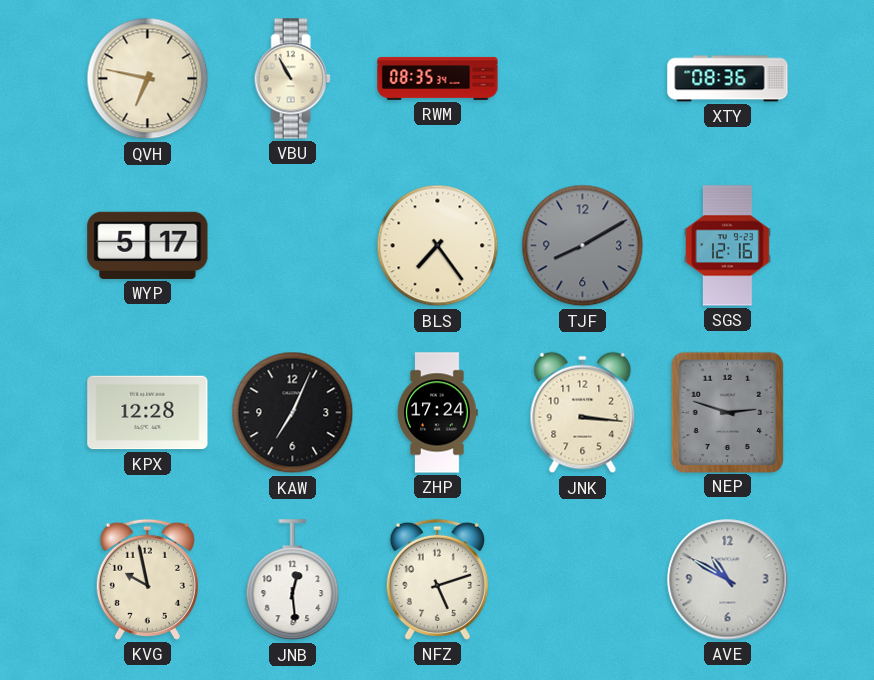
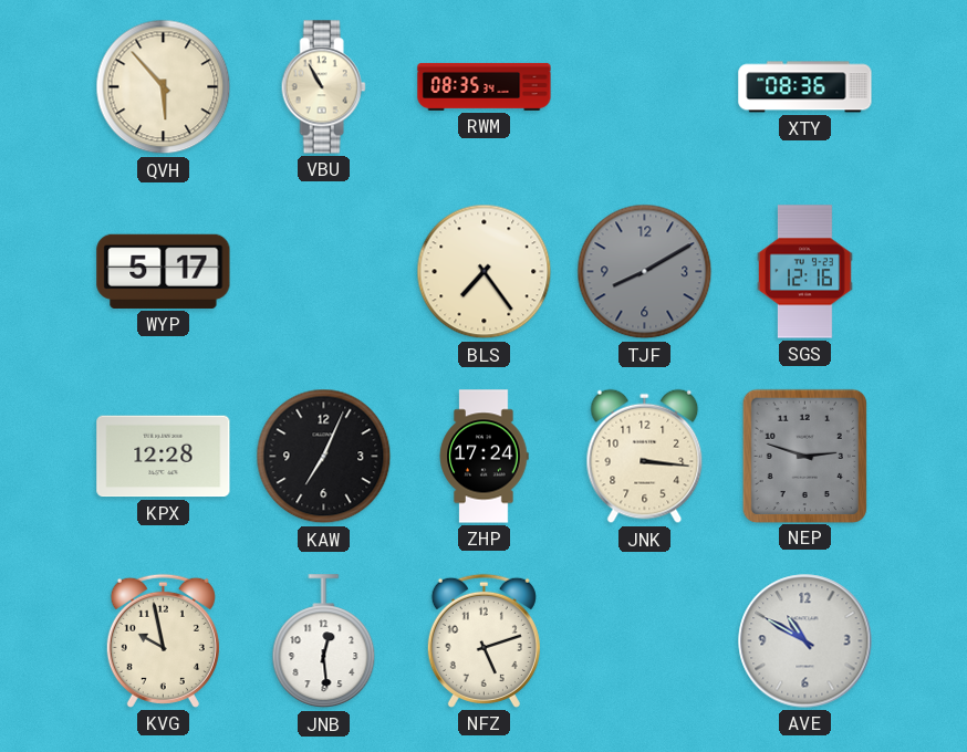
QVH: 6:47 -> 5:53
